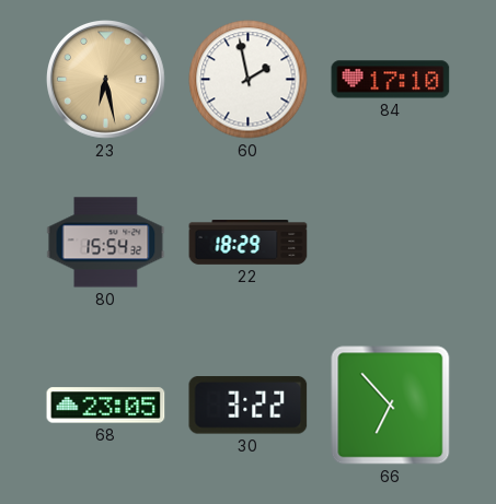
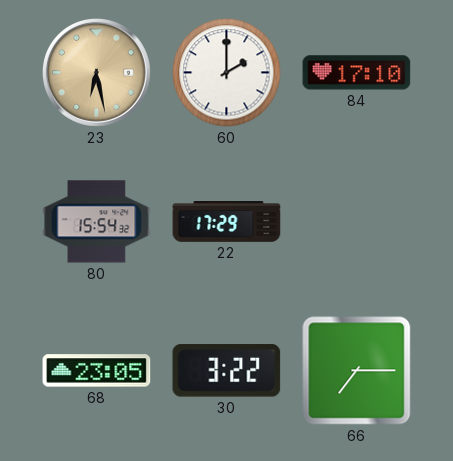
60: 1:58 -> 2:00
22: 18:29 -> 17:29
66: 6:53 -> 7:15
